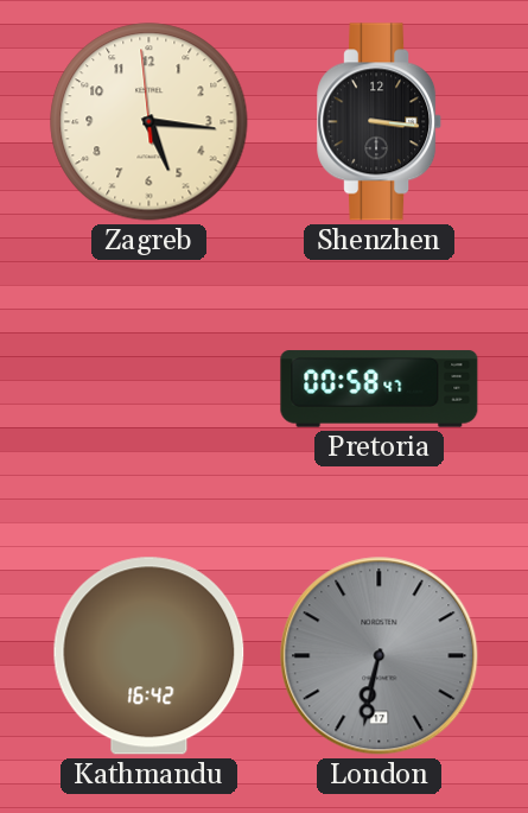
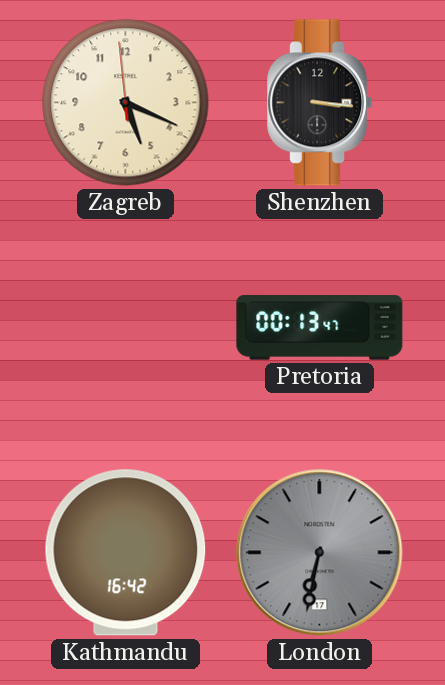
Zagreb: 5:15 -> 5:18
Pretoria: 00:58 -> 00:13
